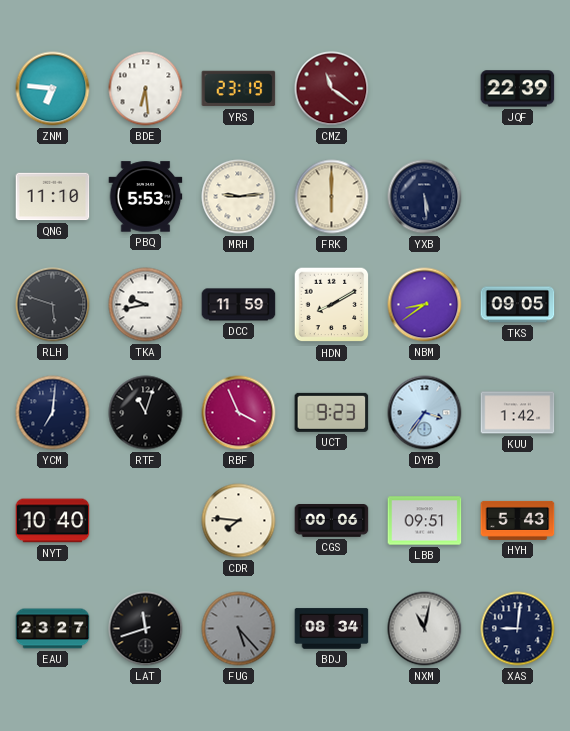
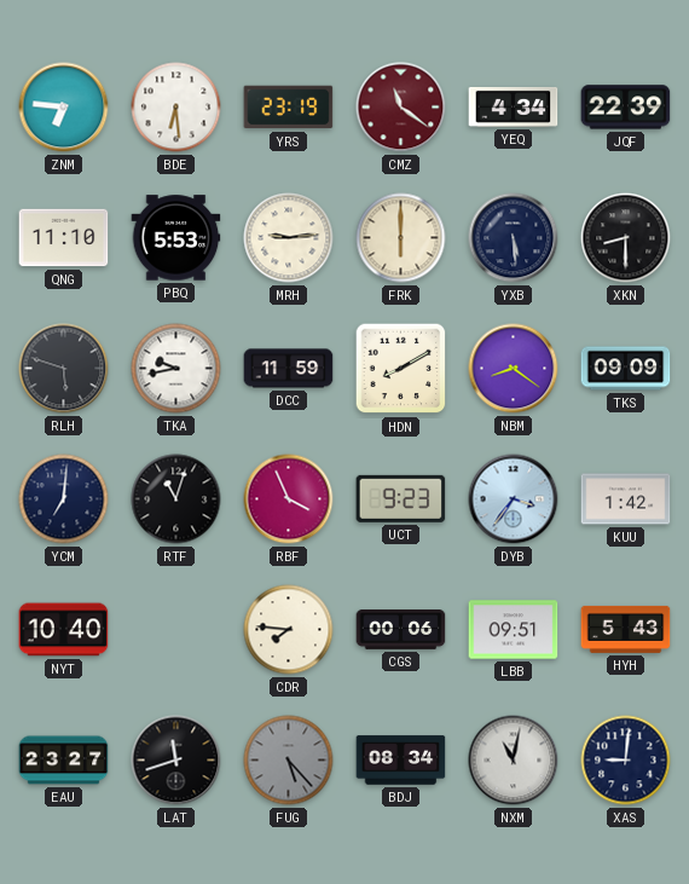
YEQ: none -> 4:34
XKN: none -> 8:30
NBM: 8:39 -> 8:21
TKS: 09:05 -> 09:09
